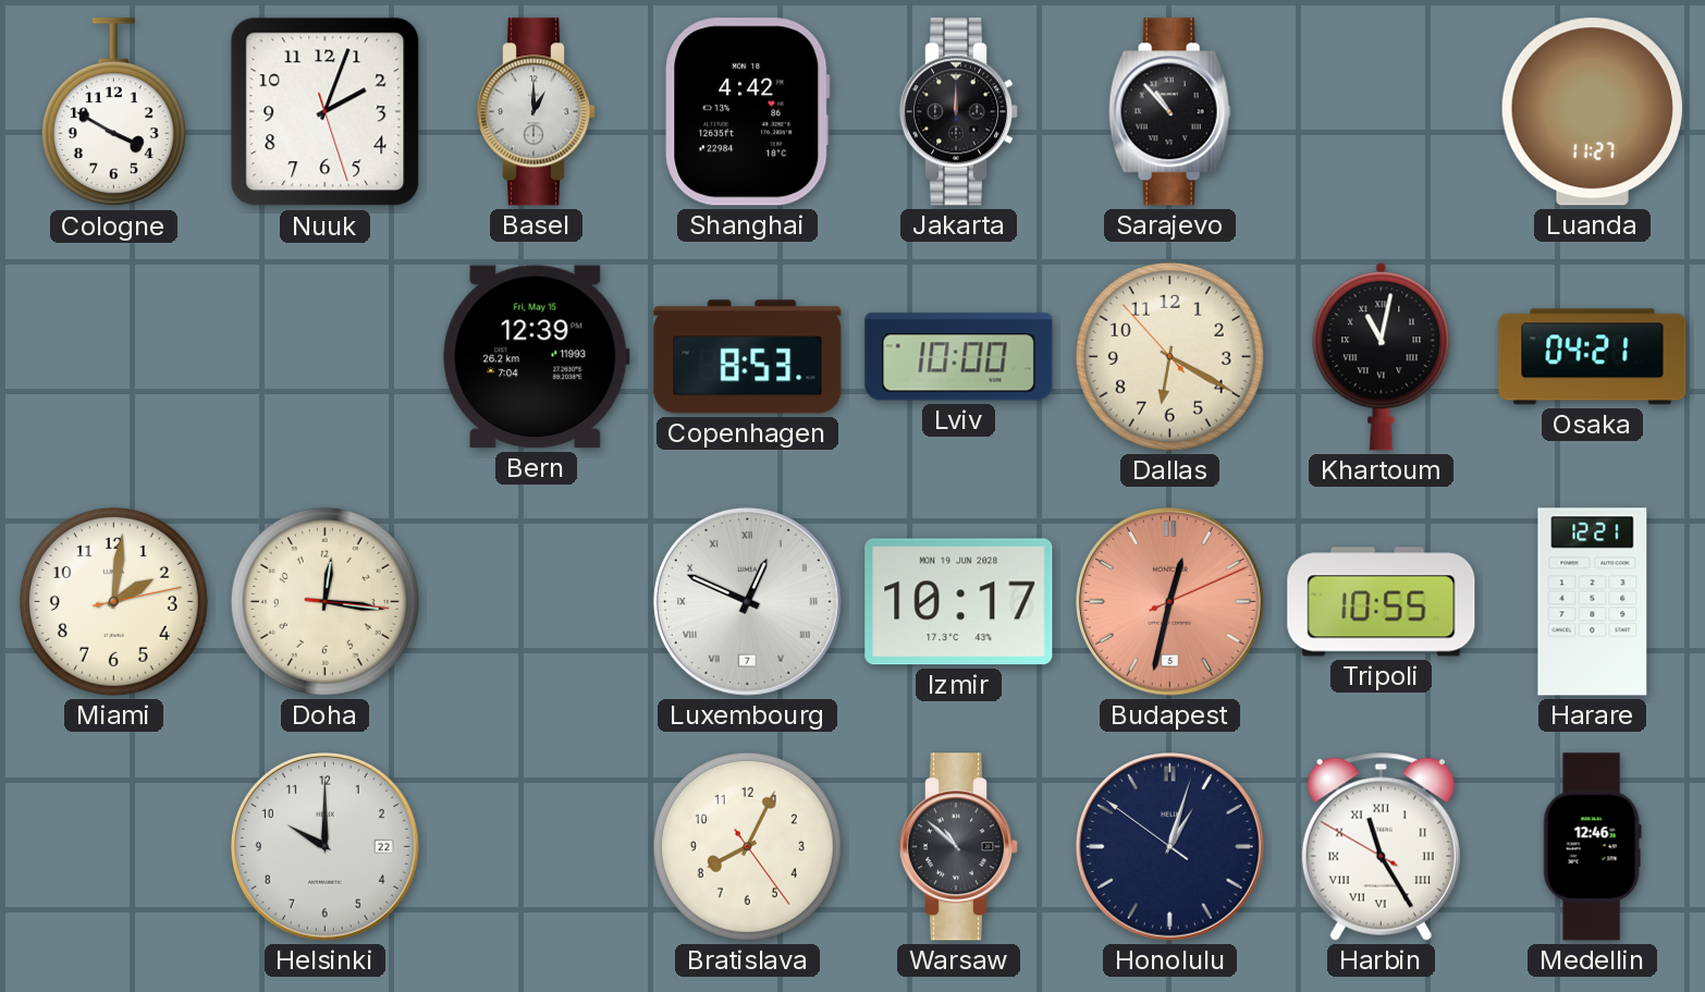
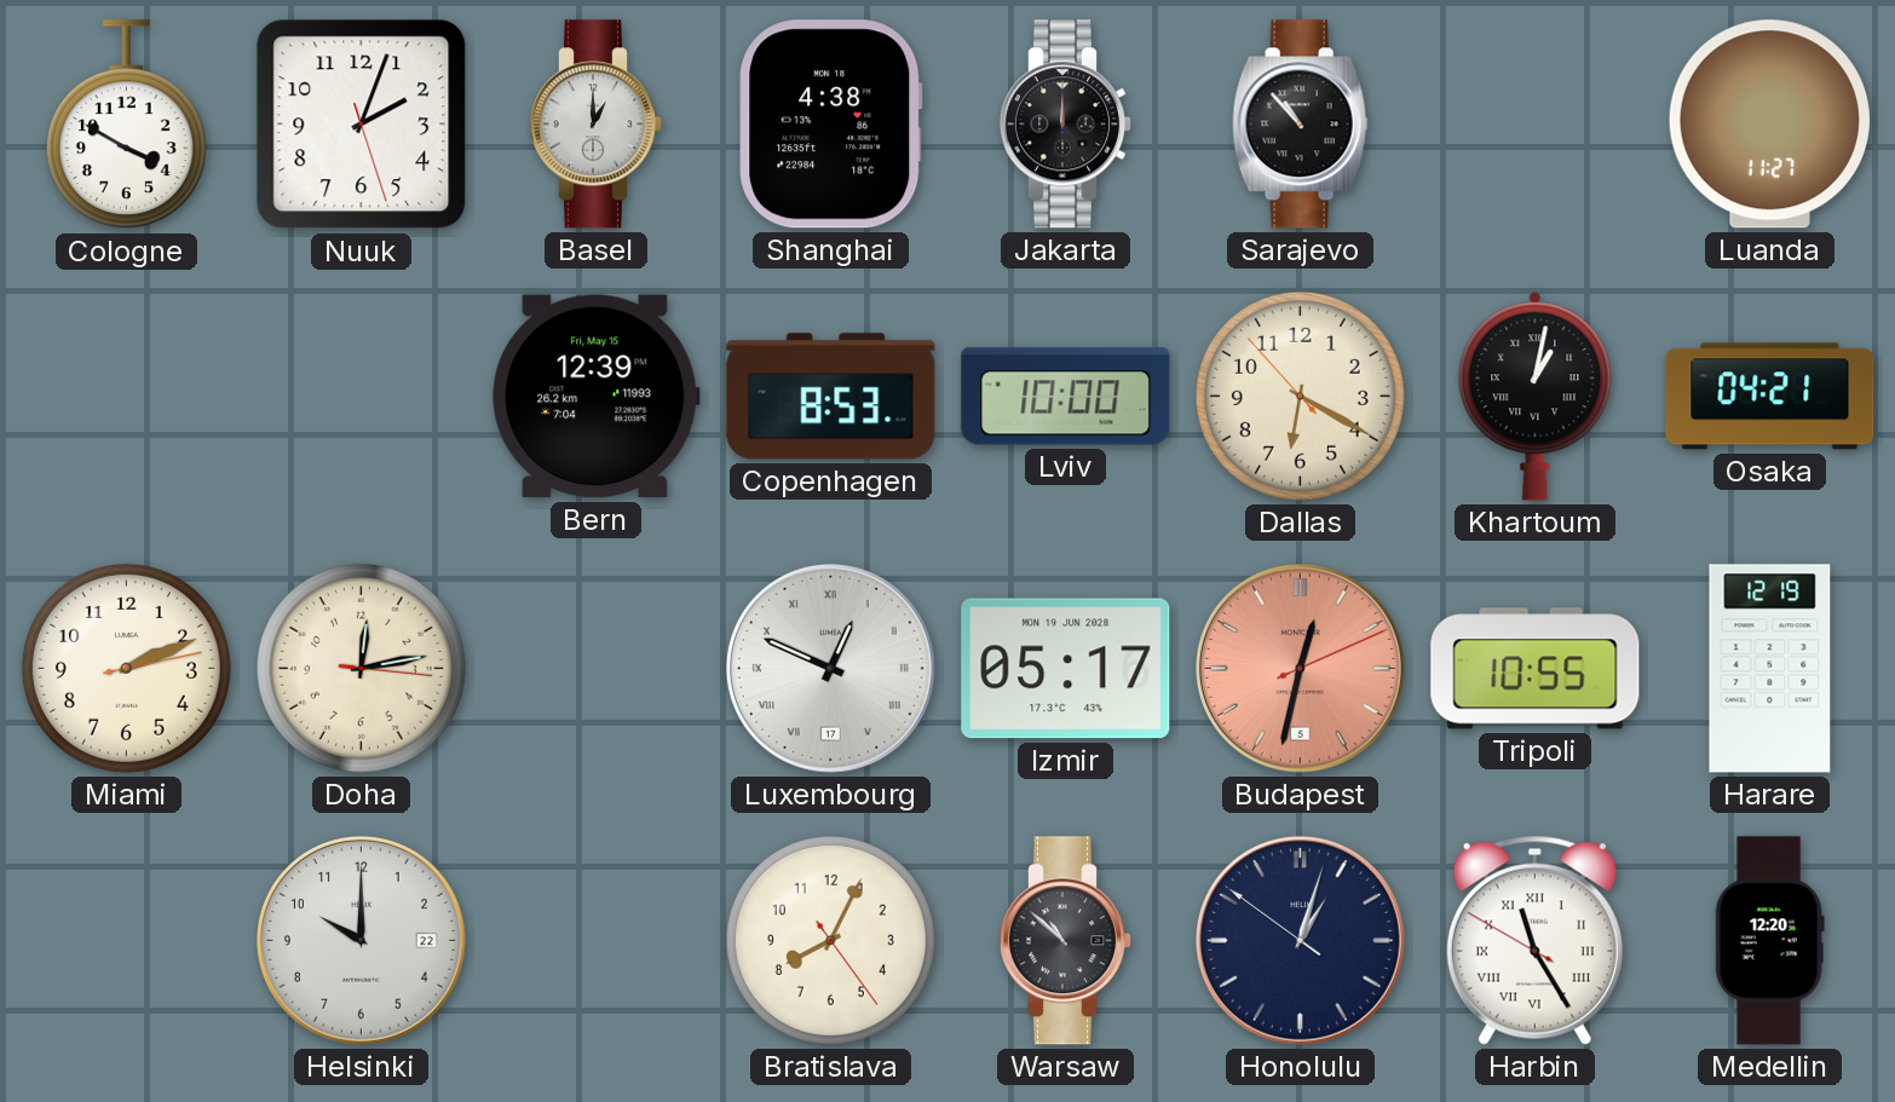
Shanghai: 4:42 -> 4:38
Khartoum: 11:02 -> 1:02
Miami: 2:01 -> 2:11
Doha: 12:16 -> 12:13
Luxembourg date: 7 -> 17
Izmir: 10:17 -> 05:17
Harare: 12:21 -> 12:19
Medellin: 12:46 -> 12:20
